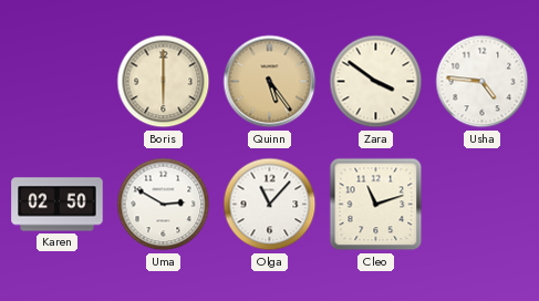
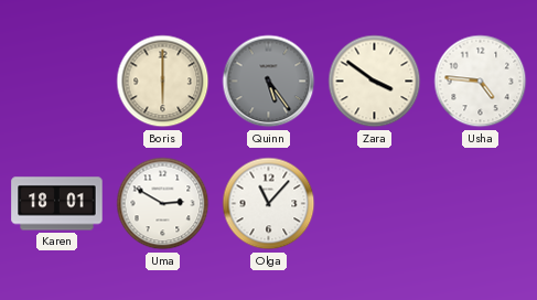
Quinn dial: champagne -> grey
Karen: 02:50 -> 18:01
Cleo: 11:12 -> none
